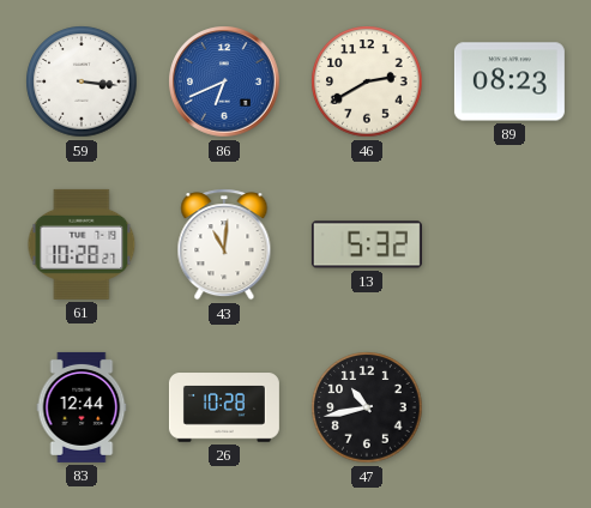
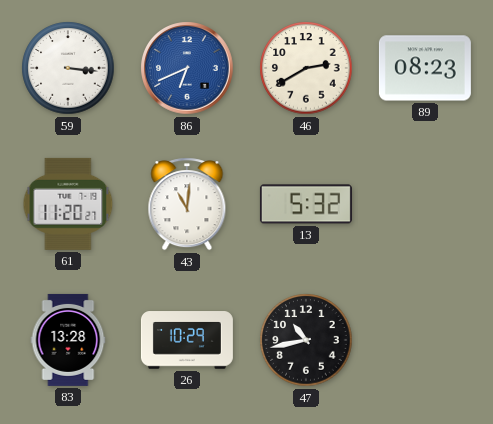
61: 10:28 -> 11:20
83: 12:44 -> 13:28
26: 10:28 -> 10:29
